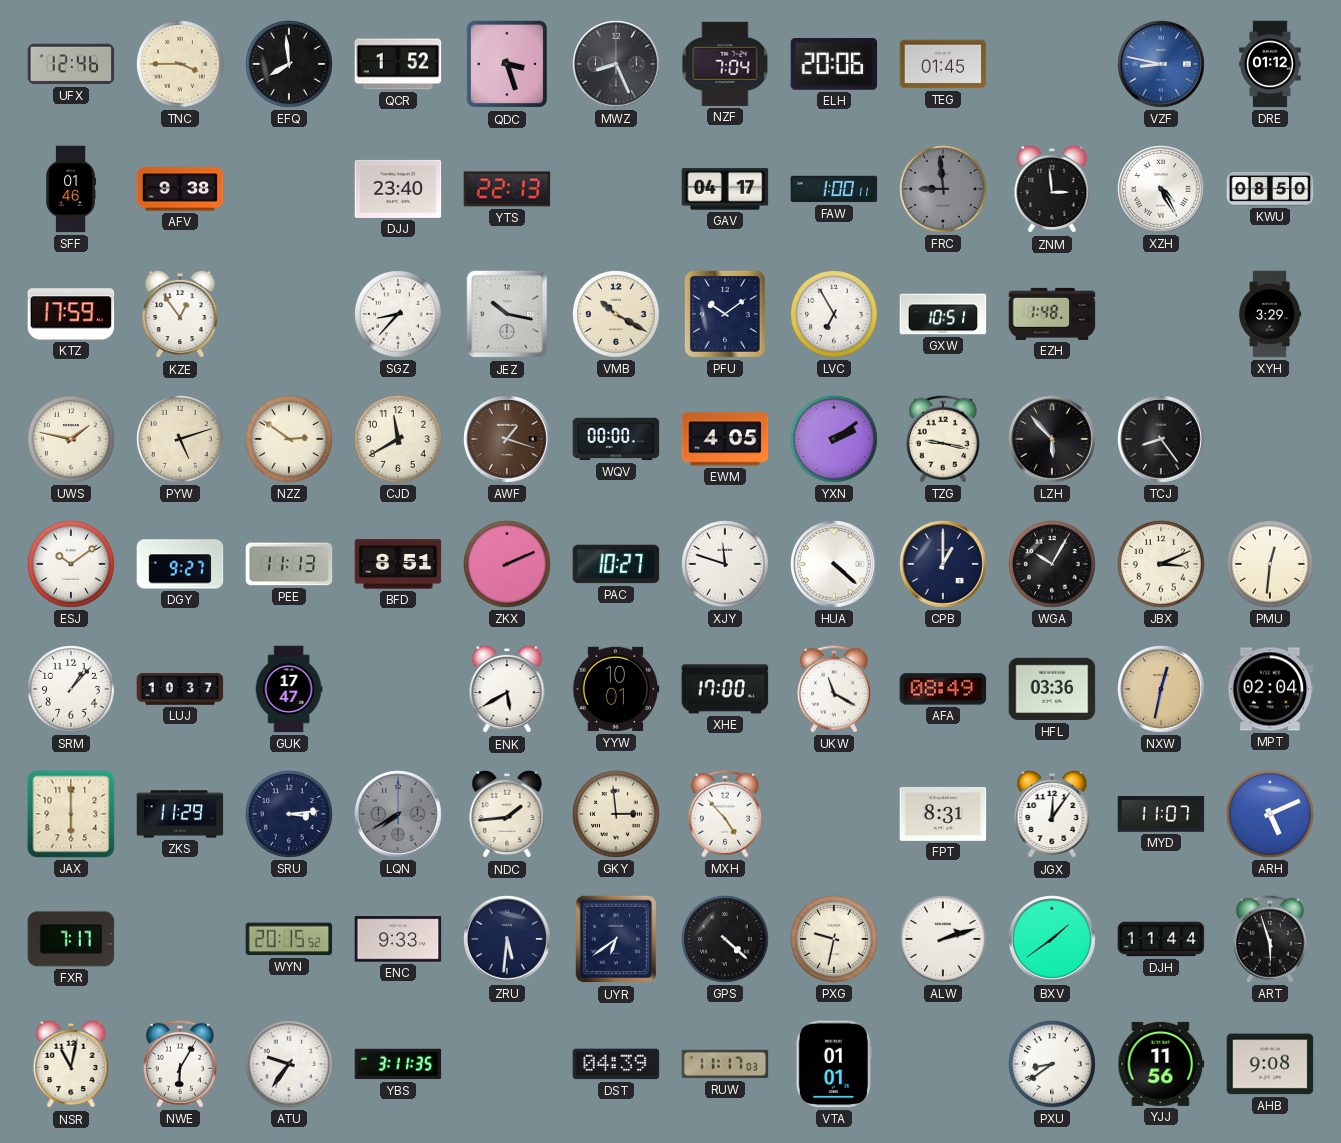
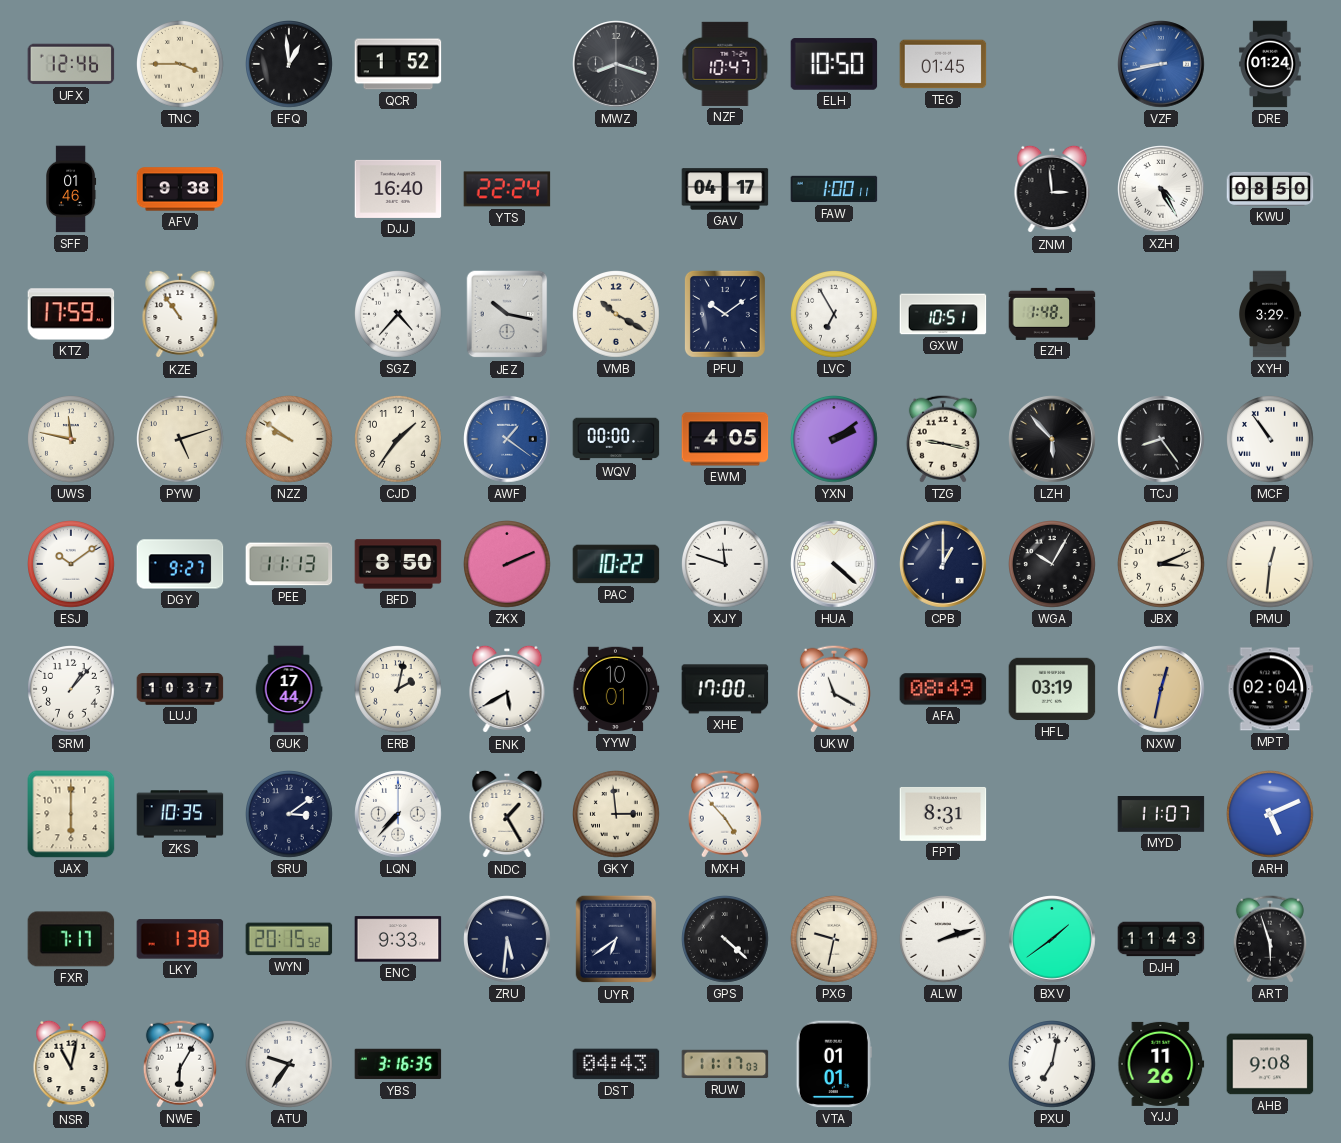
EFQ: 7:59 -> 12:59
QDC: 3:27 -> none
MWZ: 8:26 -> 8:18
NZF: 7:04 -> 10:47
ELH: 20:06 -> 10:50
VZF: 8:47 -> 8:43
DRE: 01:12 -> 01:24
DJJ: 23:40 -> 16:40
YTS: 22:13 -> 22:24
FRC: 8:59 -> none
KZE: 12:54 -> 10:54
SGZ: 8:37 -> 4:37
UWS: 1:47 -> 11:47
NZZ: 2:51 -> 9:51
CJD: 11:40 -> 1:36
AWF: 1:18 -> 1:21
AWF dial: brown -> blue
MCF: none -> 10:54
BFD: 8:51 -> 8:50
PAC: 10:27 -> 10:22
GUK: 17:47 -> 17:44
ERB: none -> 2:02
HFL: 03:36 -> 03:19
ZKS: 11:29 -> 10:35
SRU: 3:14 -> 3:09
LQN: 7:40 -> 7:37
LQN dial: grey -> white
NDC: 1:44 -> 1:25
JGX: 12:06 -> none
LKY: none -> 1:38
DJH: 11:44 -> 11:43
YBS: 3:11 -> 3:16
DST: 04:39 -> 04:43
PXU: 8:39 -> 7:02
YJJ: 11:56 -> 11:26
